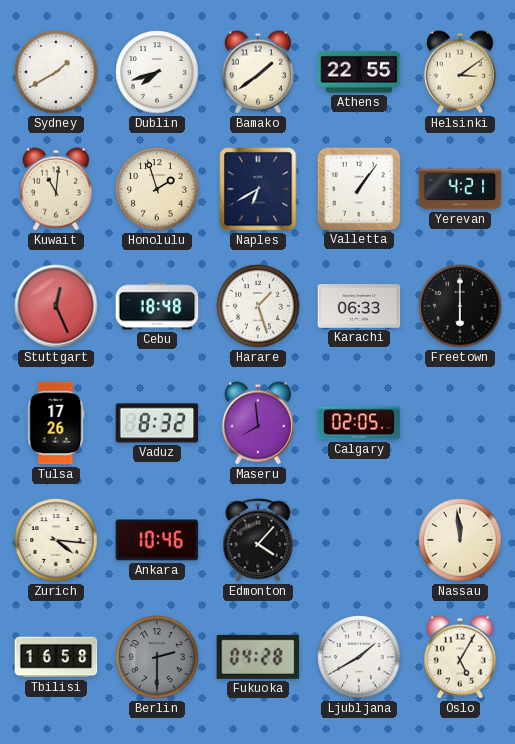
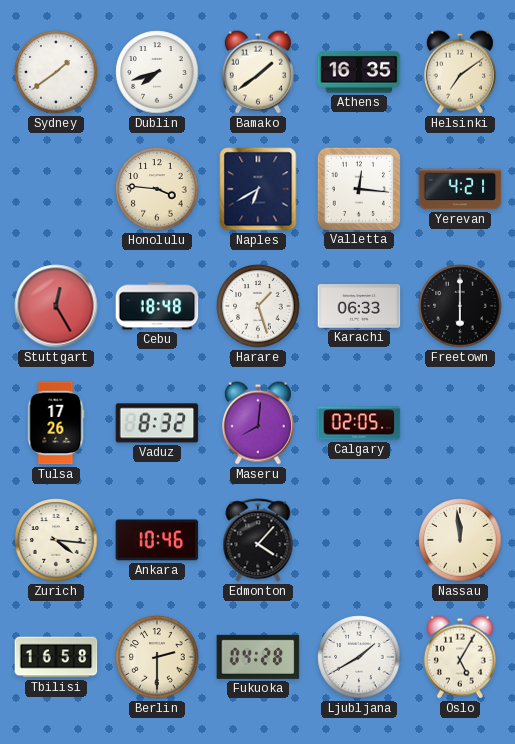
Sydney: 1:40 -> 1:39
Athens: 22:55 -> 16:35
Helsinki: 3:09 -> 7:09
Kuwait: 11:01 -> none
Honolulu: 1:57 -> 3:46
Valletta: 1:06 -> 12:16
Stuttgart: 12:26 -> 12:25
Maseru: 7:59 -> 8:01
Berlin dial: grey -> cream
